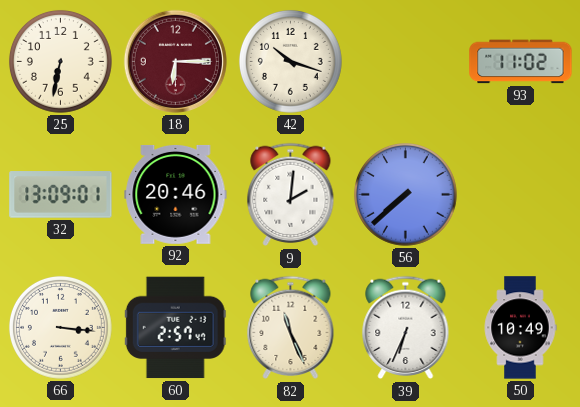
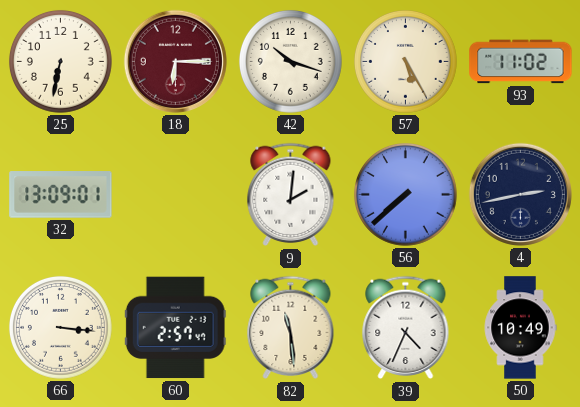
57: none -> 5:25
92: 20:46 -> none
4: none -> 2:43
82: 11:26 -> 11:29
39: 6:34 -> 4:34
